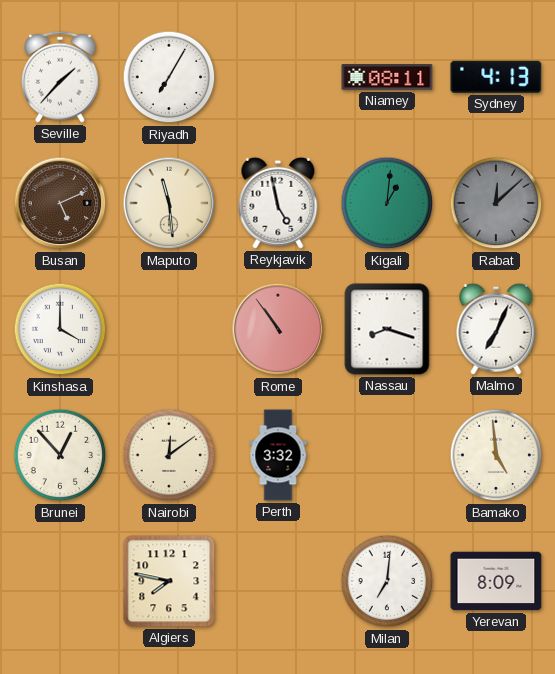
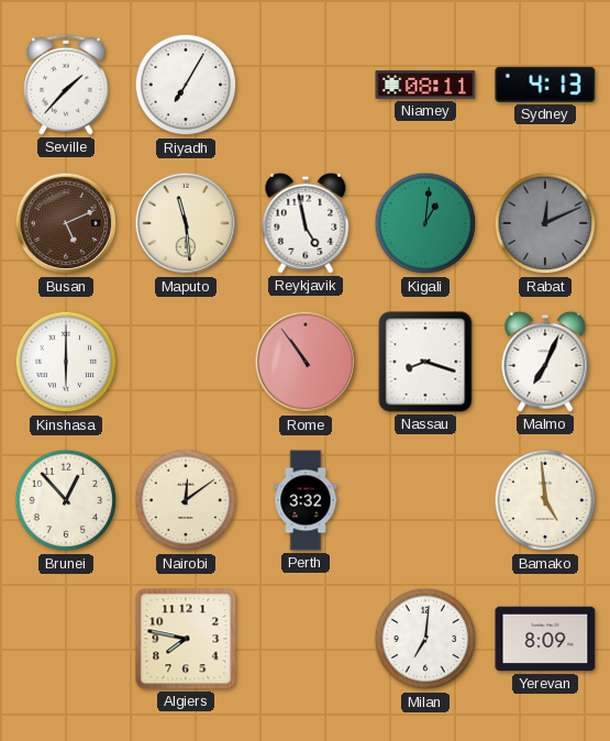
Rabat: 12:08 -> 12:11
Kinshasa: 4:00 -> 6:00
